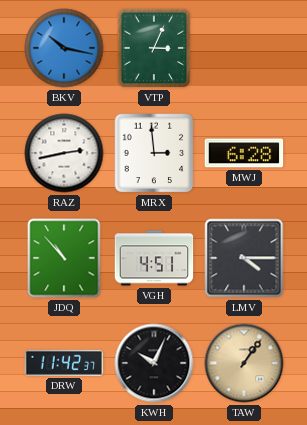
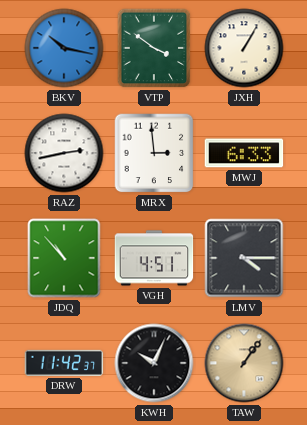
VTP: 3:04 -> 3:51
JXH: none -> 1:05
MWJ: 6:28 -> 6:33
